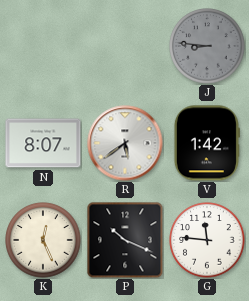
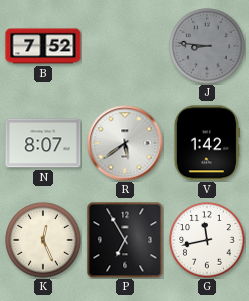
B: none -> 7:52
P: 10:19 -> 6:55
G: 11:46 -> 11:43
